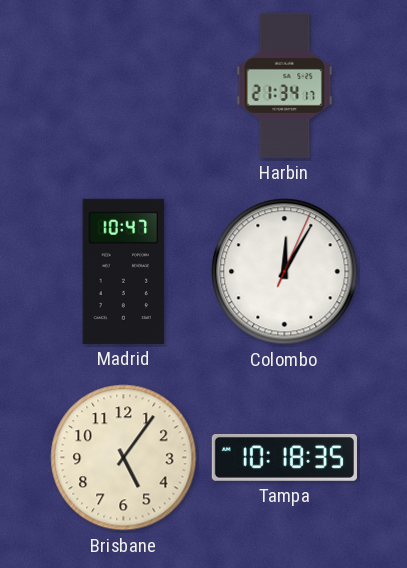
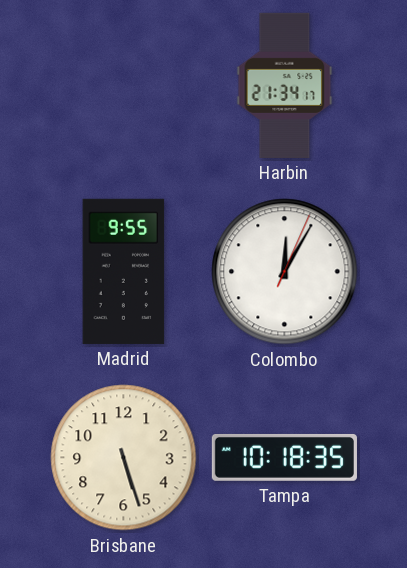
Madrid: 10:47 -> 9:55
Brisbane: 5:06 -> 5:27
